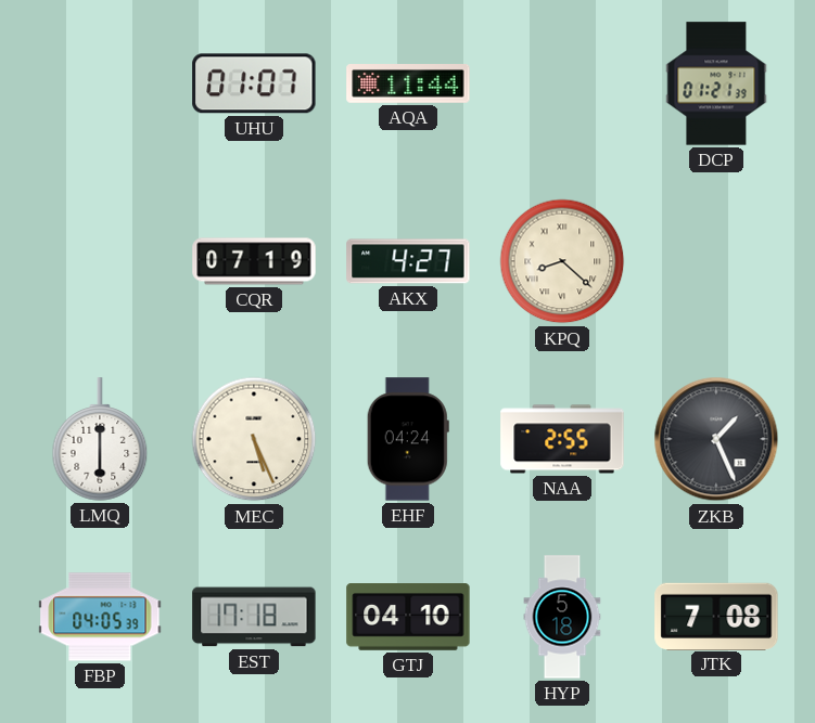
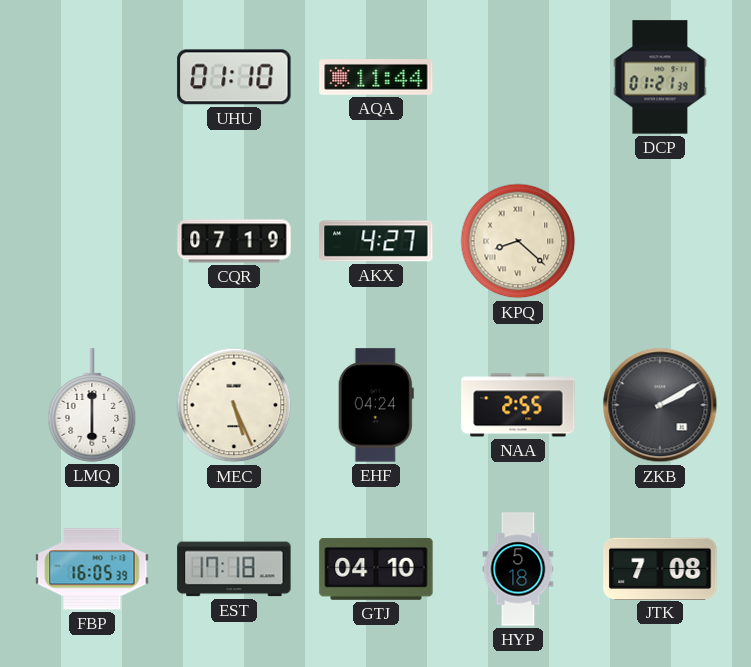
UHU: 01:07 -> 01:10
ZKB: 1:26 -> 2:10
FBP: 04:05 -> 16:05
